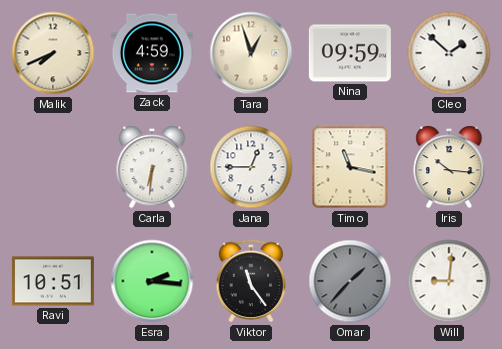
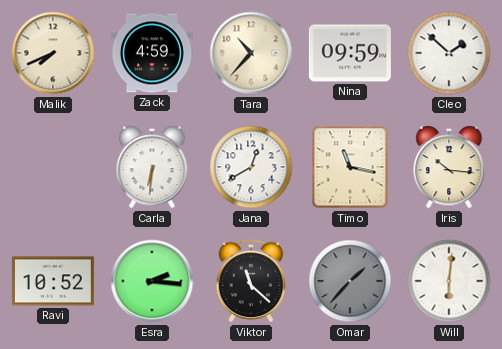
Tara: 12:57 -> 10:37
Jana: 12:45 -> 12:40
Ravi: 10:51 -> 10:52
Viktor: 11:24 -> 11:22
Will: 9:01 -> 6:01
